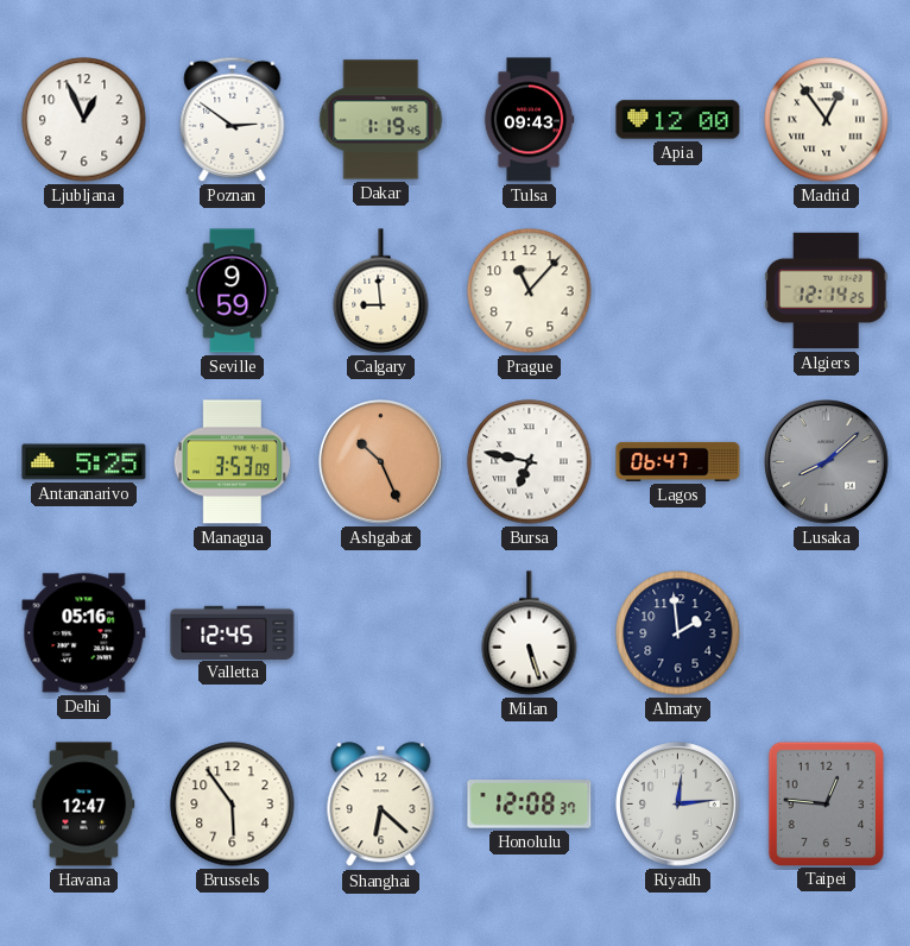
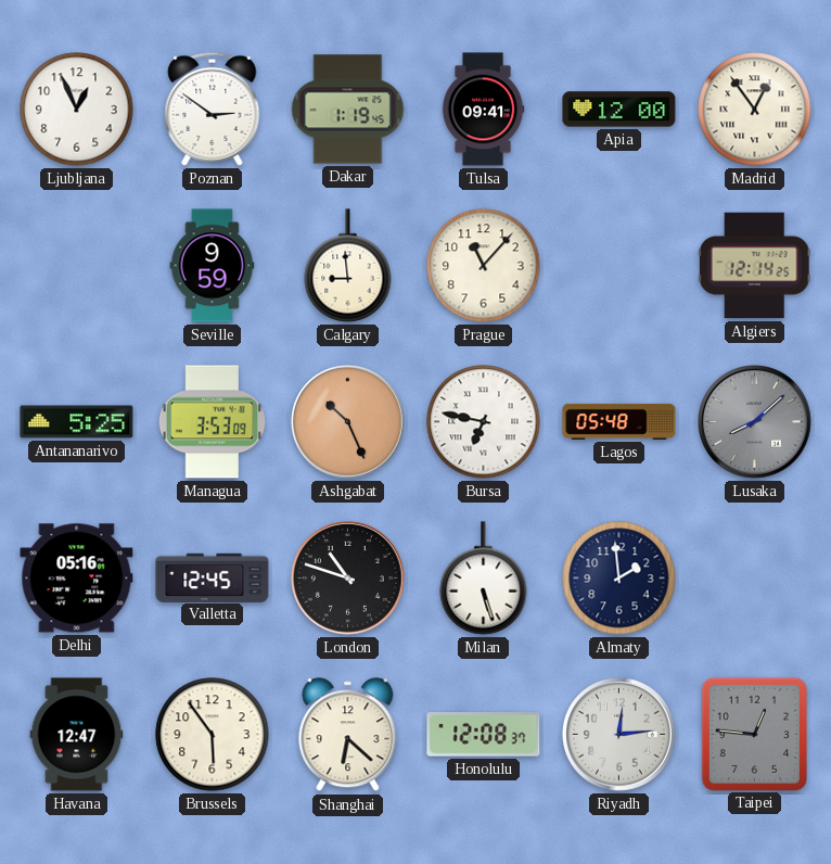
Tulsa: 09:43 -> 09:41
Lagos: 06:47 -> 05:48
London: none -> 10:48
